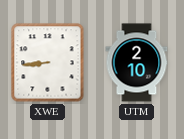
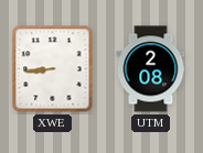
UTM: 2:10 -> 2:08
